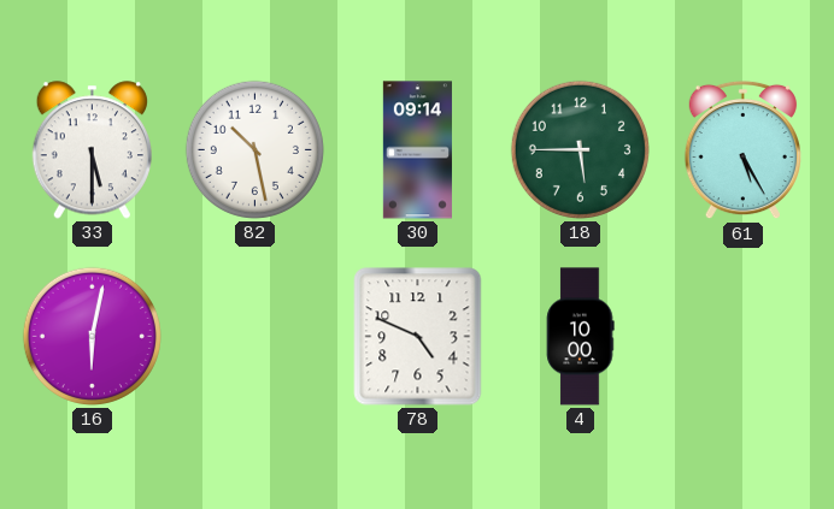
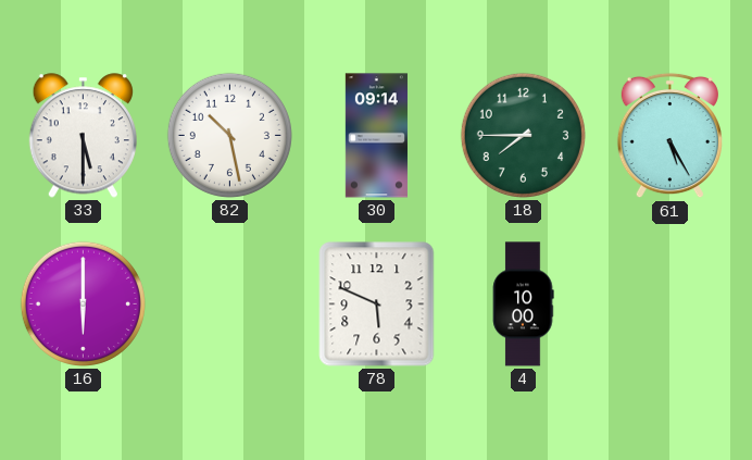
18: 5:45 -> 7:45
16: 6:02 -> 6:00
78: 4:49 -> 5:49
